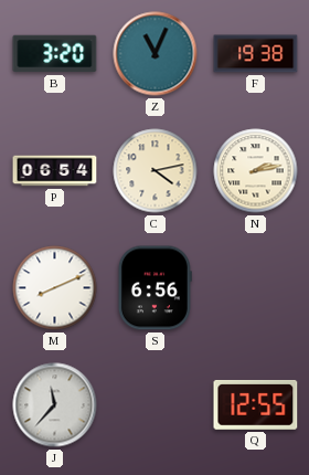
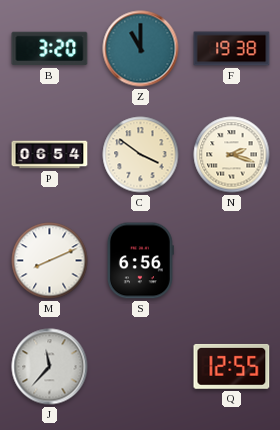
Z: 11:04 -> 11:00
C: 4:13 -> 3:51
N: 2:13 -> 2:18
